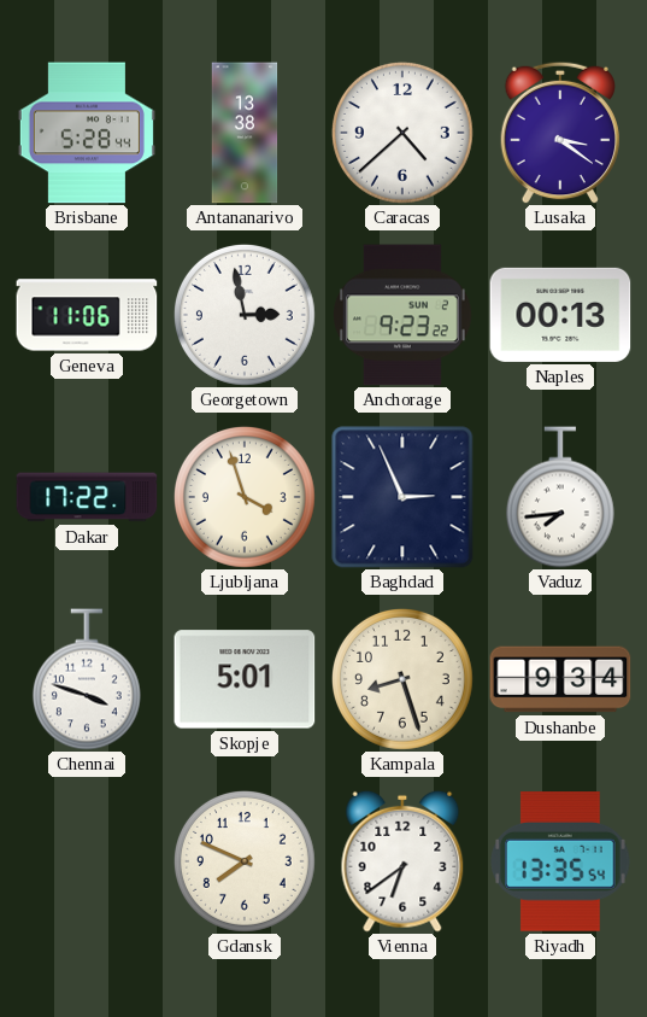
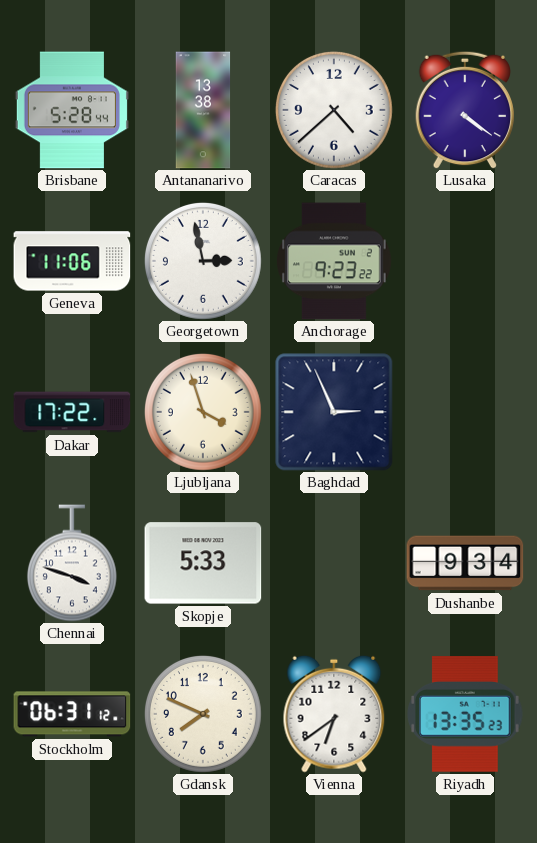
Lusaka: 3:21 -> 4:21
Naples: 00:13 -> none
Vaduz: 7:44 -> none
Skopje: 5:01 -> 5:33
Kampala: 8:27 -> none
Stockholm: none -> 06:31
Riyadh: 13:35:54 -> 13:35:23
